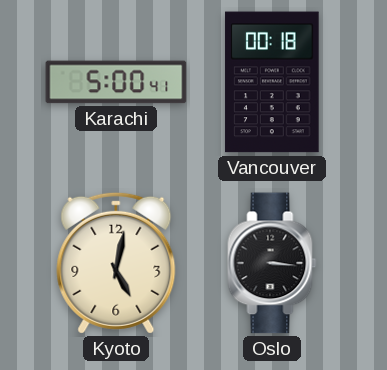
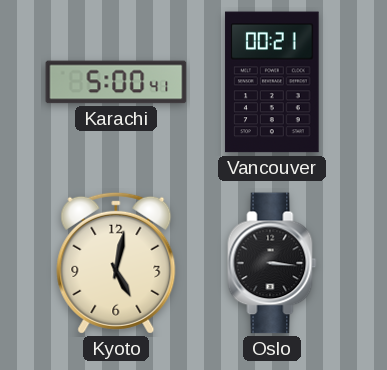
Vancouver: 00:18 -> 00:21
